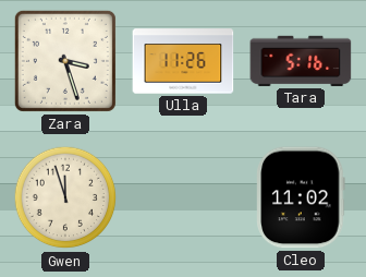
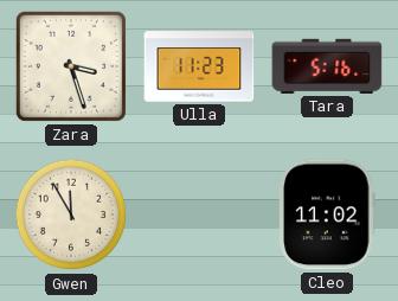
Ulla: 11:26 -> 11:23
Gwen: 11:57 -> 11:55
